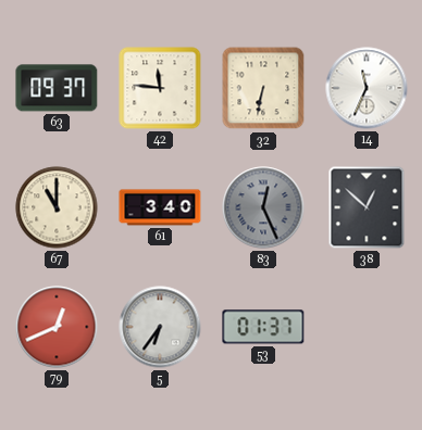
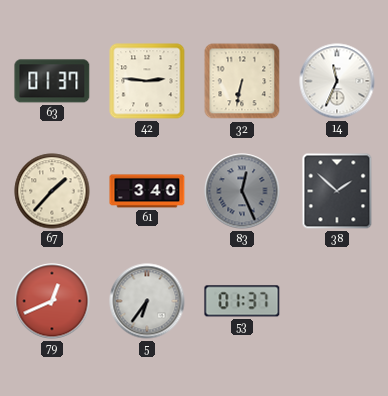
63: 09:37 -> 01:37
42: 11:46 -> 2:46
67: 11:00 -> 1:37
38: 12:52 -> 1:52
